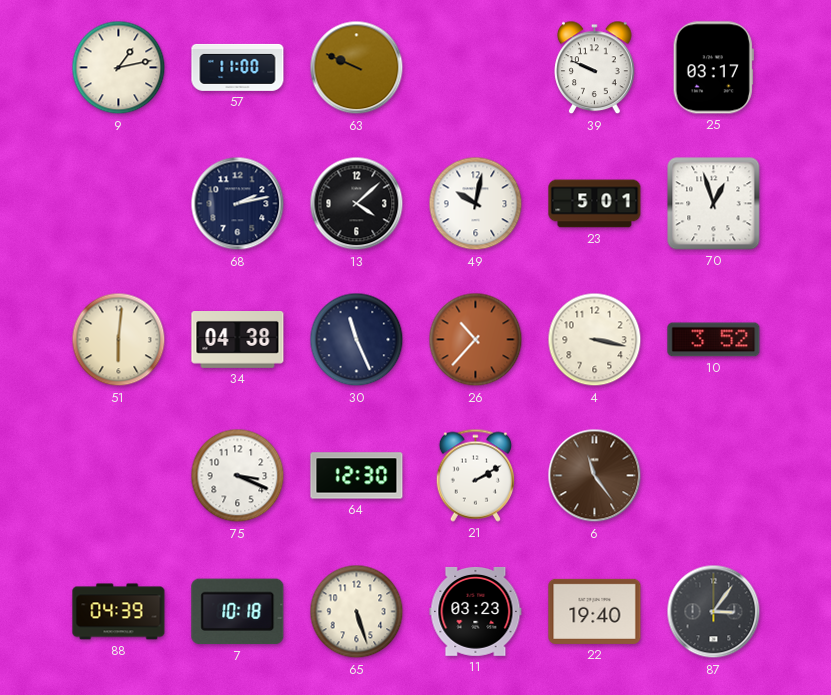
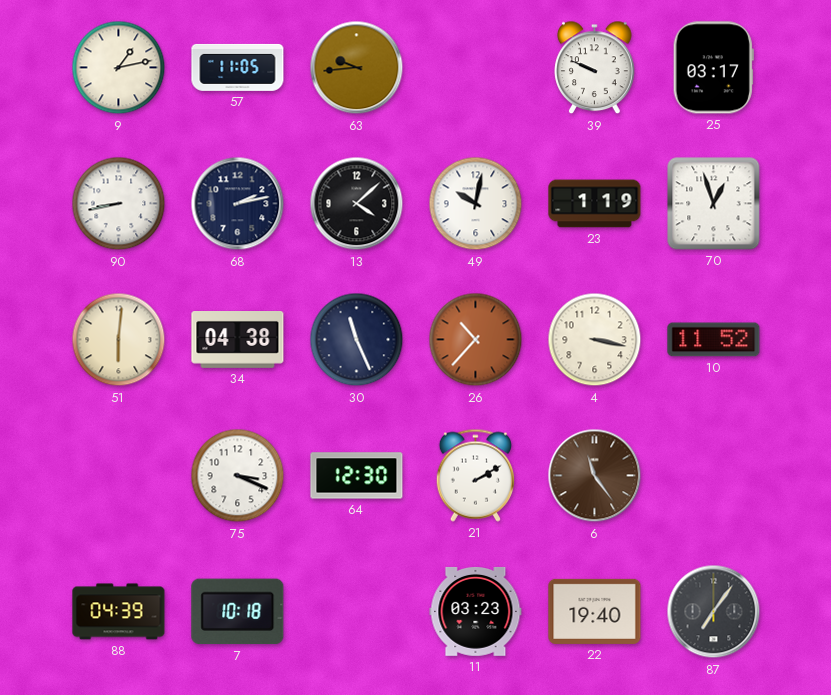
57: 11:00 -> 11:05
63: 9:49 -> 9:44
90: none -> 8:43
23: 5:01 -> 1:19
10: 3:52 -> 11:52
65: 5:27 -> none
87: 3:06 -> 7:06
